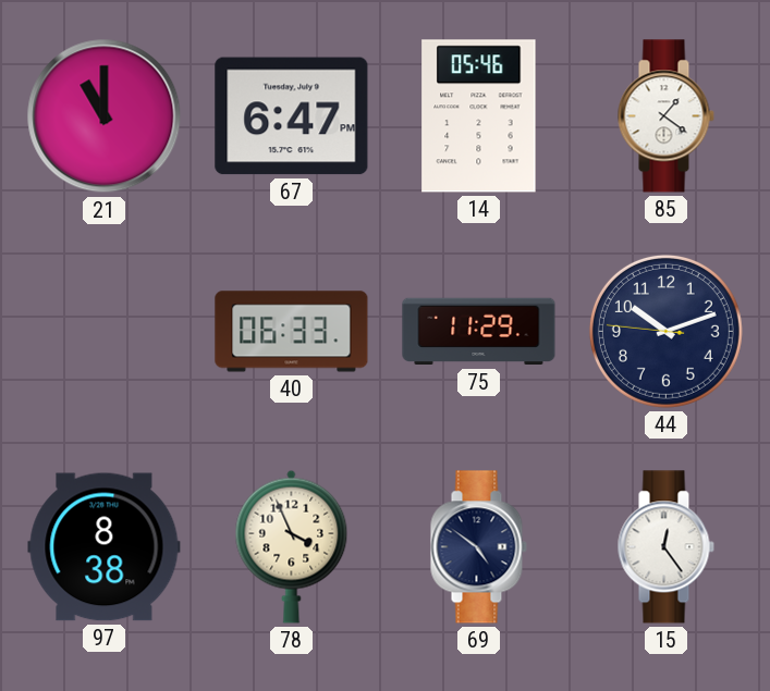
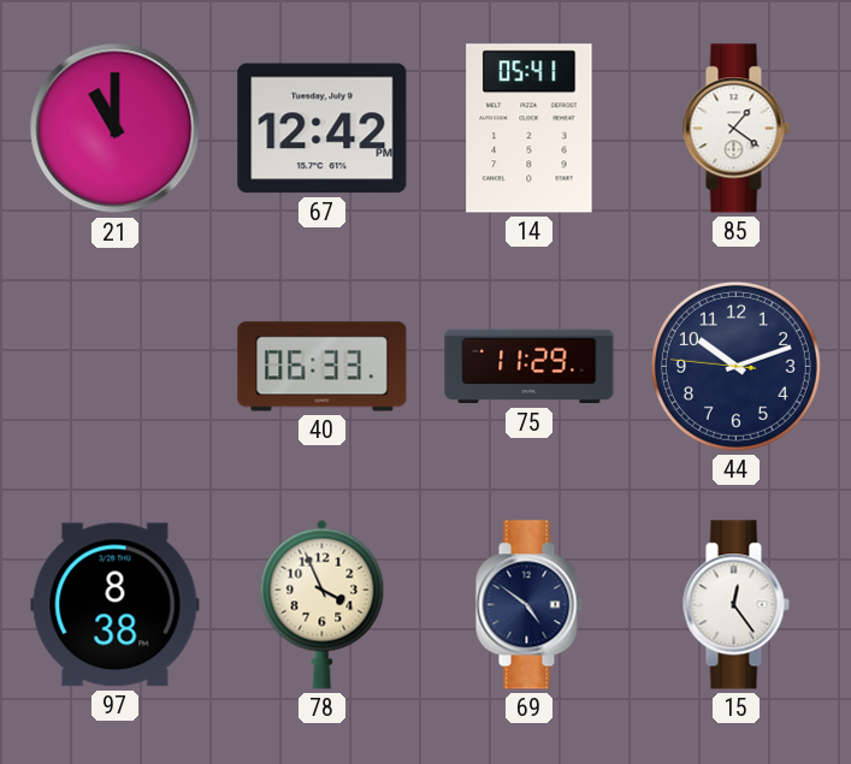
67: 6:47 -> 12:42
14: 05:46 -> 05:41
